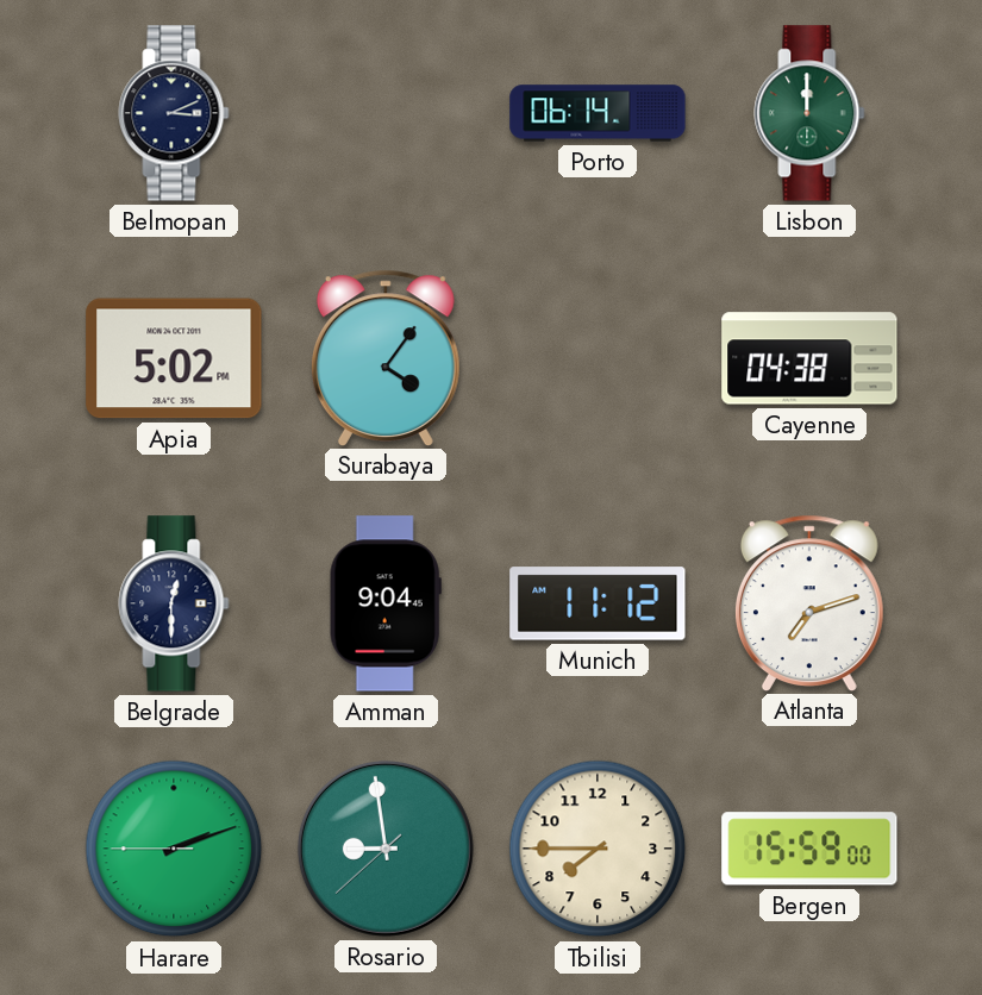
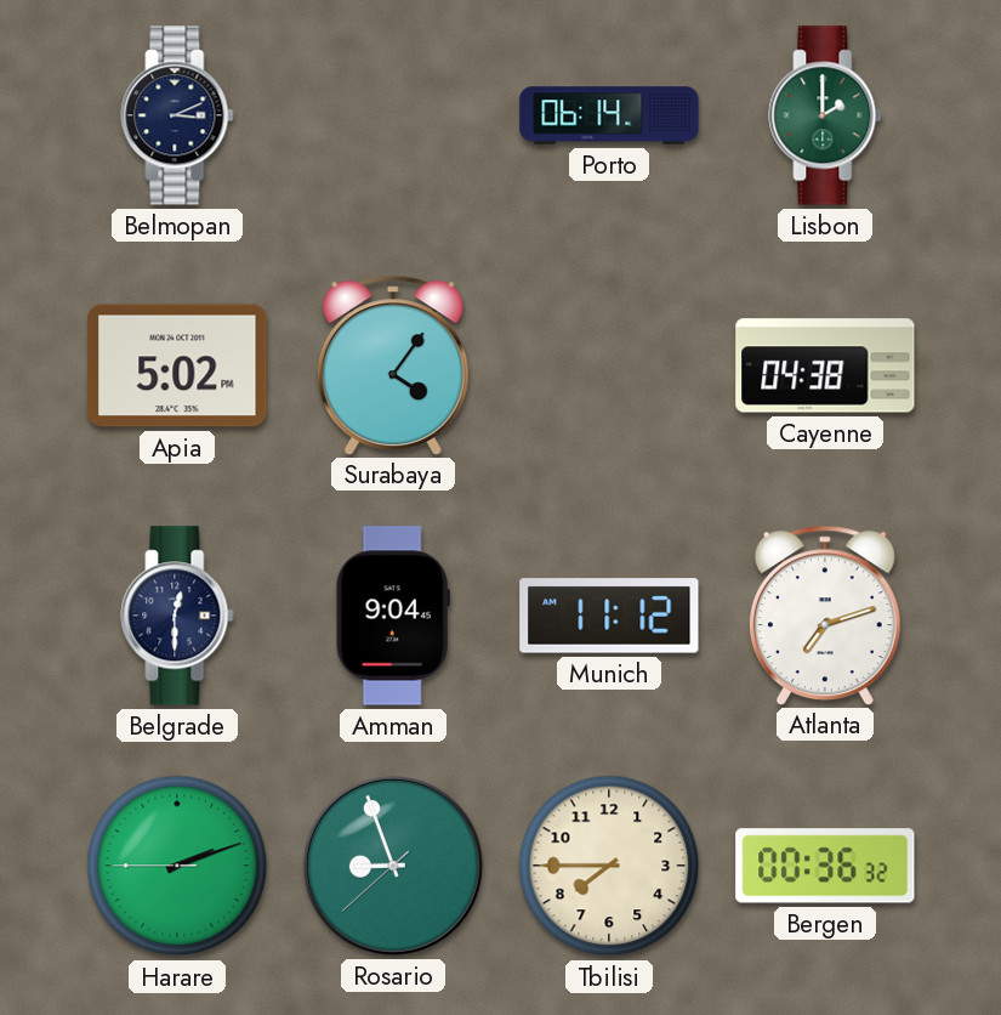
Lisbon: 12:00 -> 2:00
Rosario: 8:58 -> 8:56
Bergen: 15:59 -> 00:36
